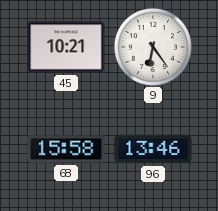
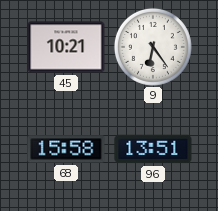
96: 13:46 -> 13:51
